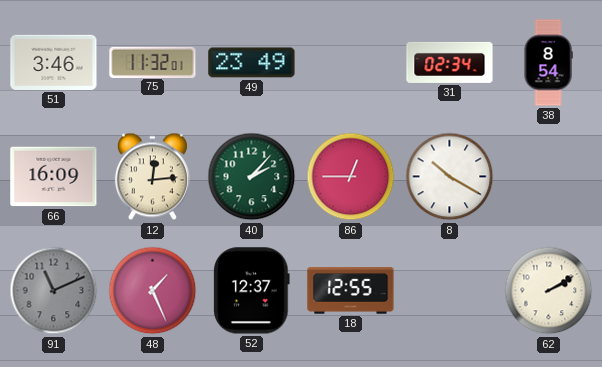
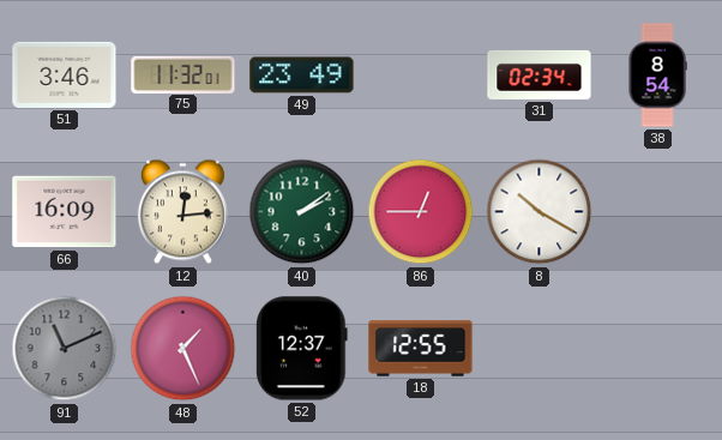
40: 2:07 -> 2:09
62: 2:10 -> none
